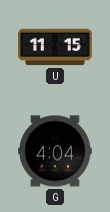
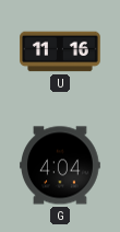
U: 11:15 -> 11:16
